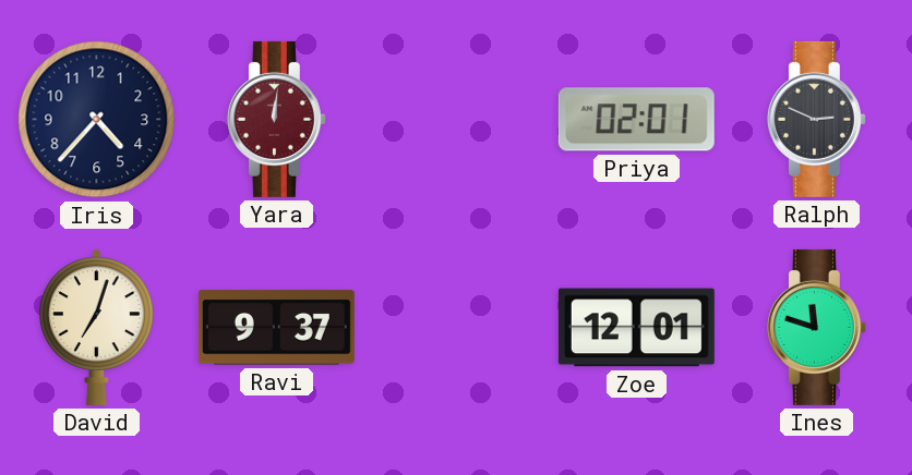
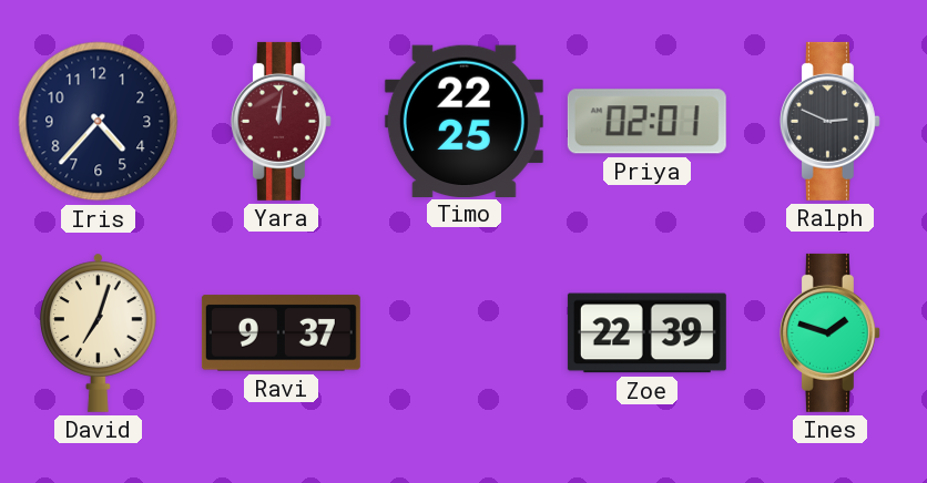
Timo: none -> 22:25
Zoe: 12:01 -> 22:39
Ines: 11:48 -> 1:48
